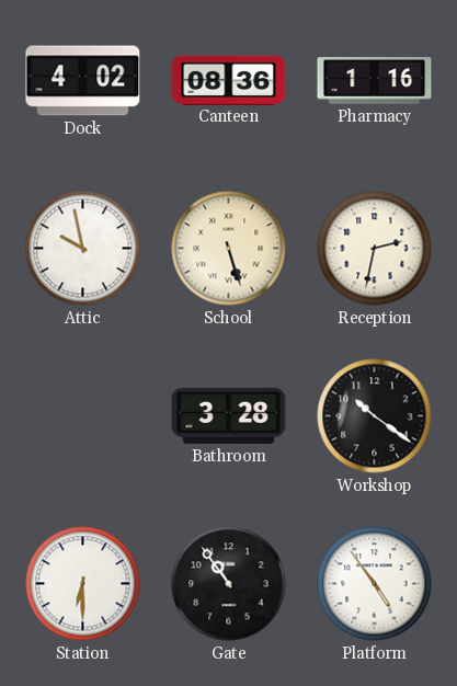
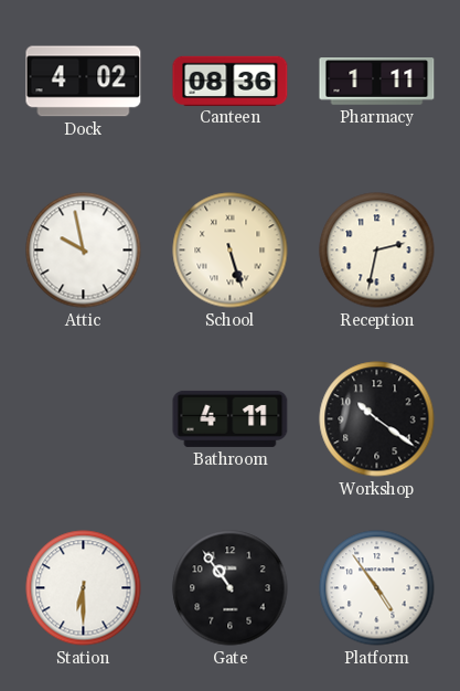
Pharmacy: 1:16 -> 1:11
Bathroom: 3:28 -> 4:11
